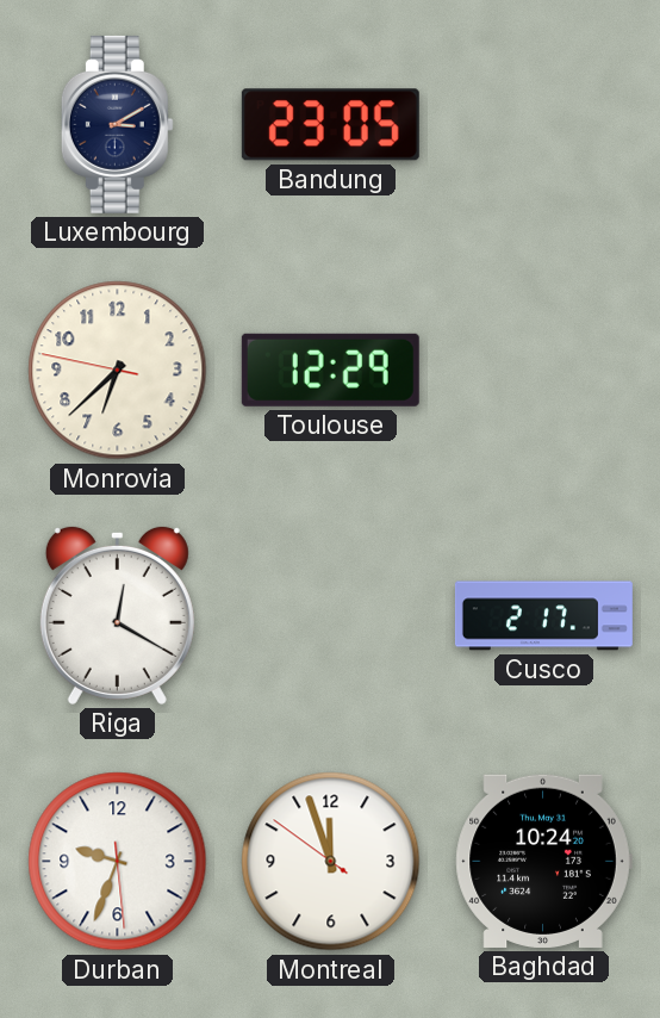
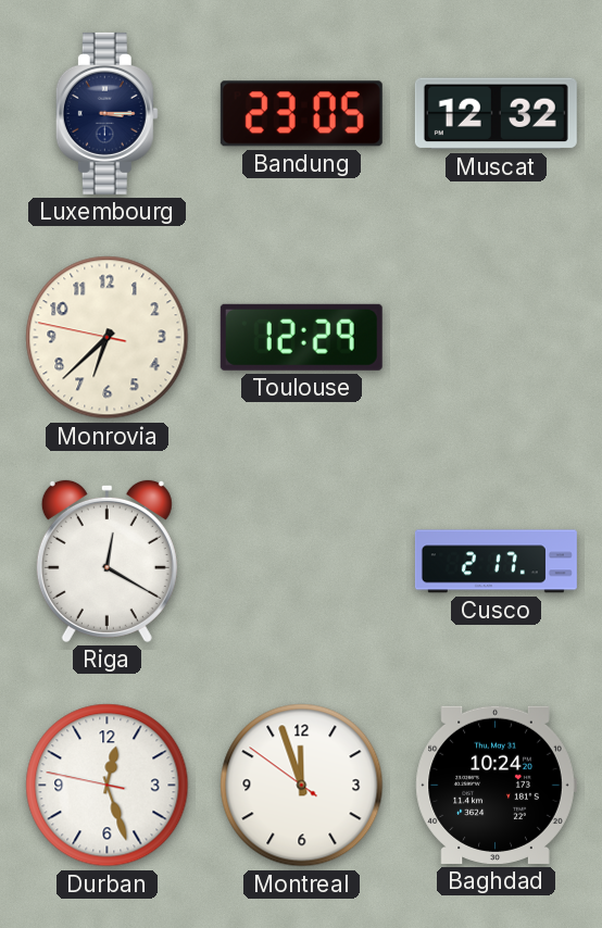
Luxembourg: 3:10 -> 3:15
Muscat: none -> 12:32
Durban: 9:33 -> 12:26
